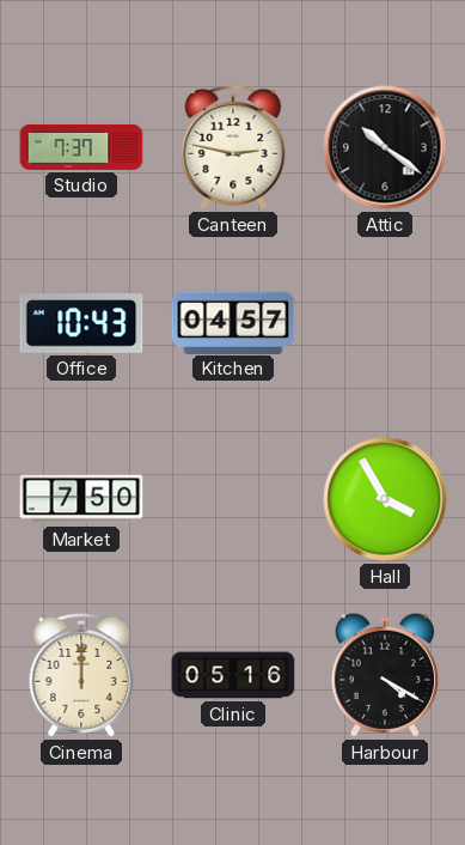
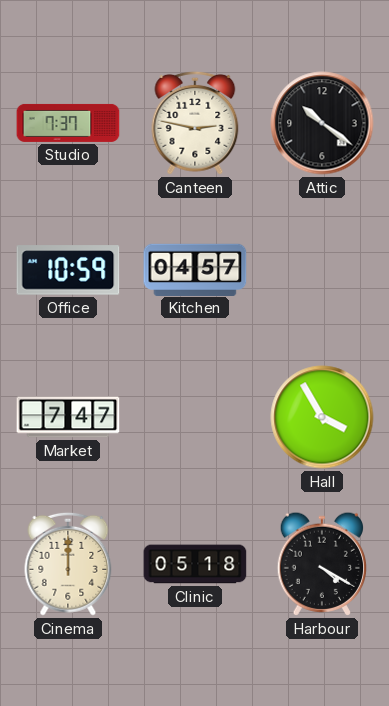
Office: 10:43 -> 10:59
Market: 7:50 -> 7:47
Clinic: 05:16 -> 05:18
